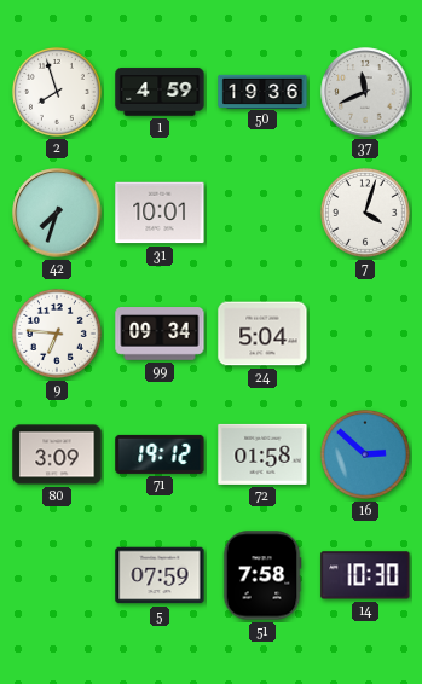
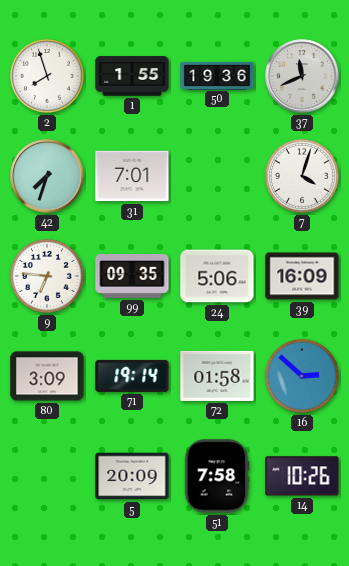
1: 4:59 -> 1:55
31: 10:01 -> 7:01
99: 09:34 -> 09:35
24: 5:04 -> 5:06
39: none -> 16:09
71: 19:12 -> 19:14
5: 07:59 -> 20:09
14: 10:30 -> 10:26
